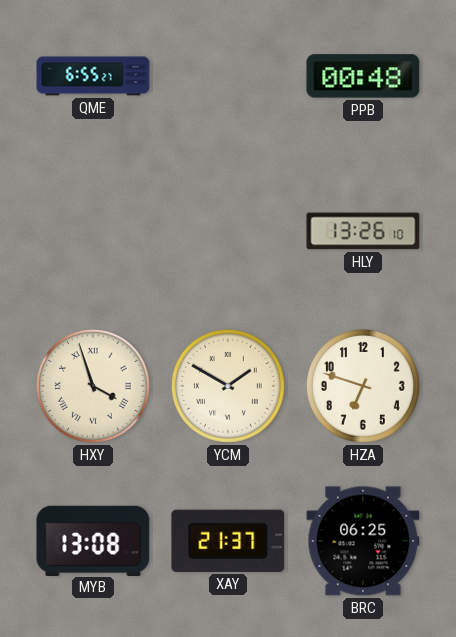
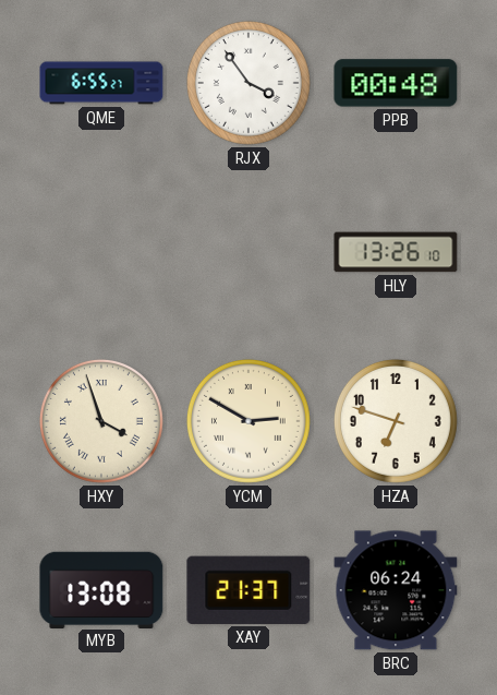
RJX: none -> 3:54
YCM: 1:50 -> 2:50
BRC: 06:25 -> 06:24
